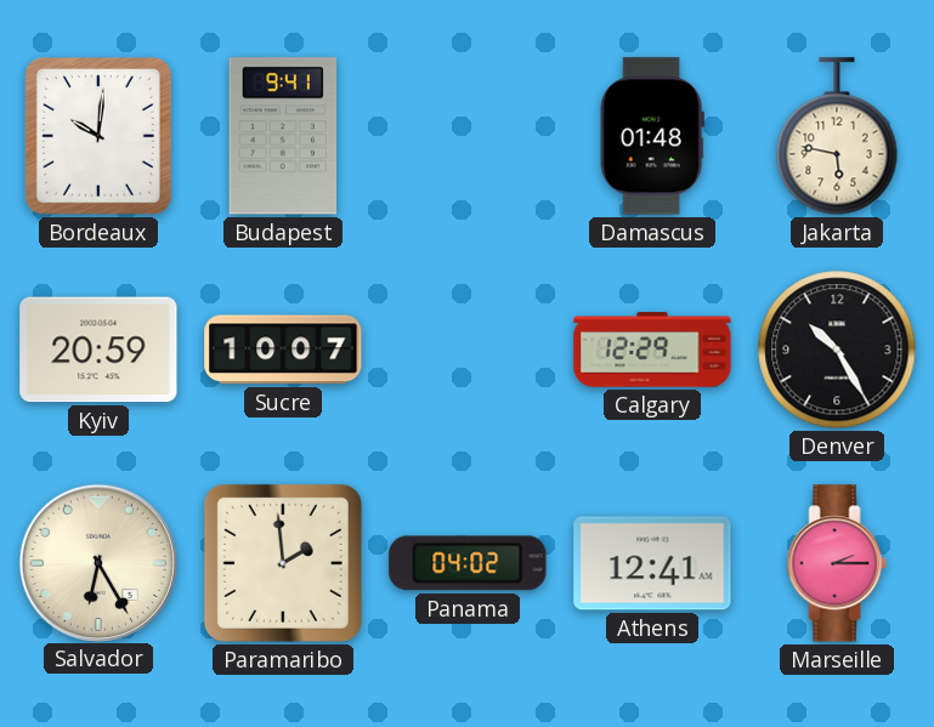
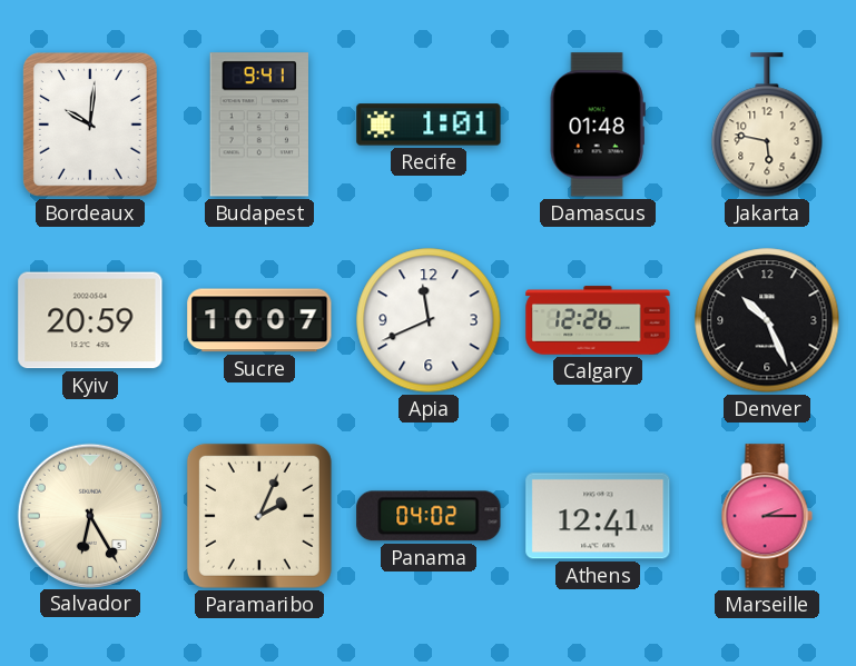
Recife: none -> 1:01
Apia: none -> 11:41
Calgary: 12:29 -> 12:26
Denver: 10:25 -> 10:26
Paramaribo: 1:59 -> 2:04
